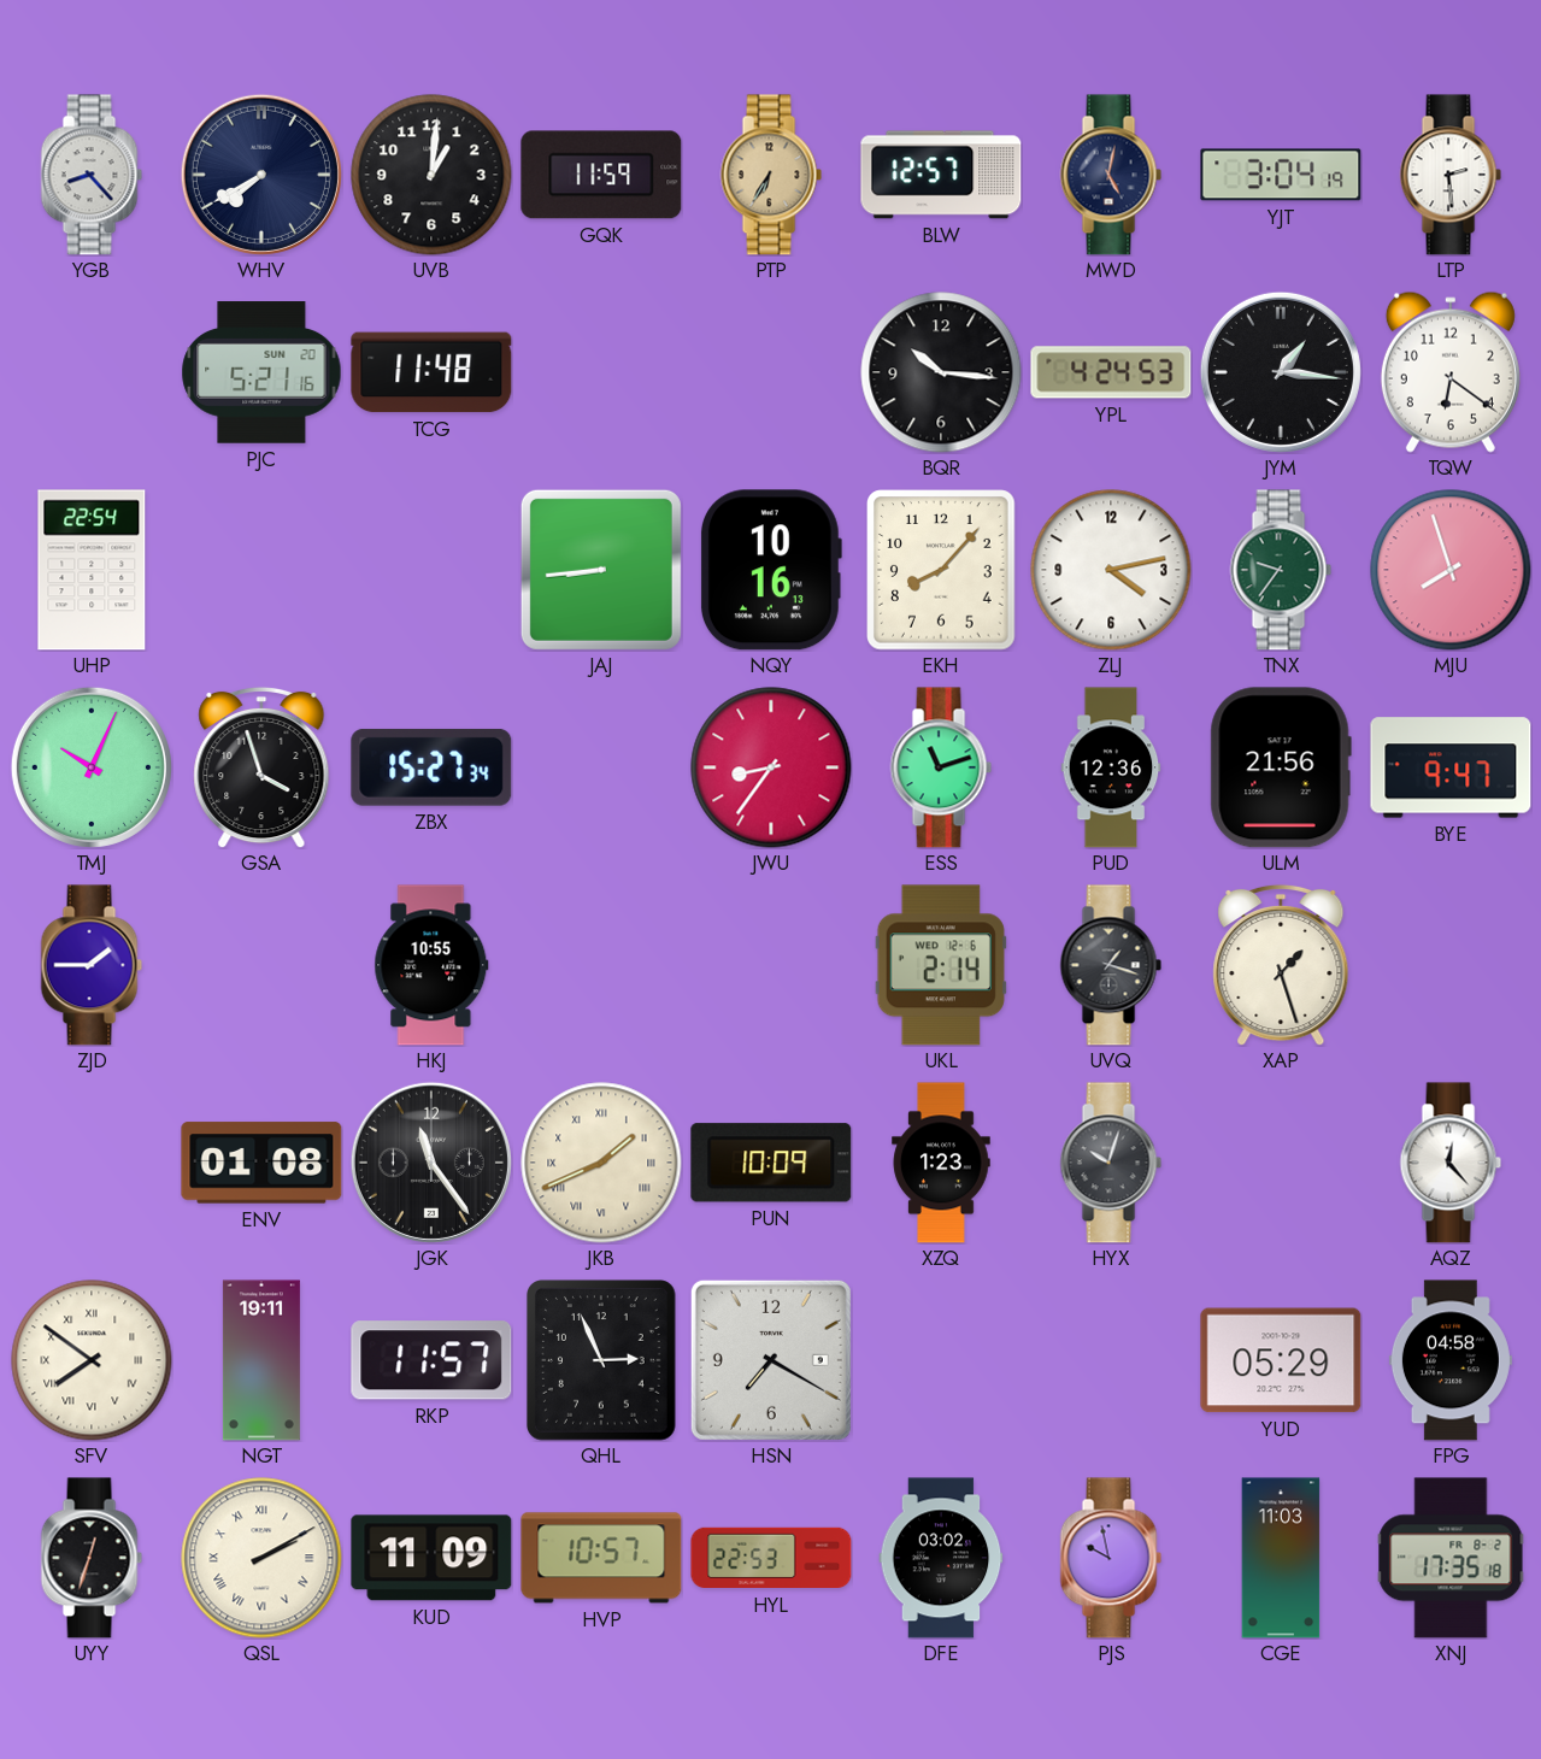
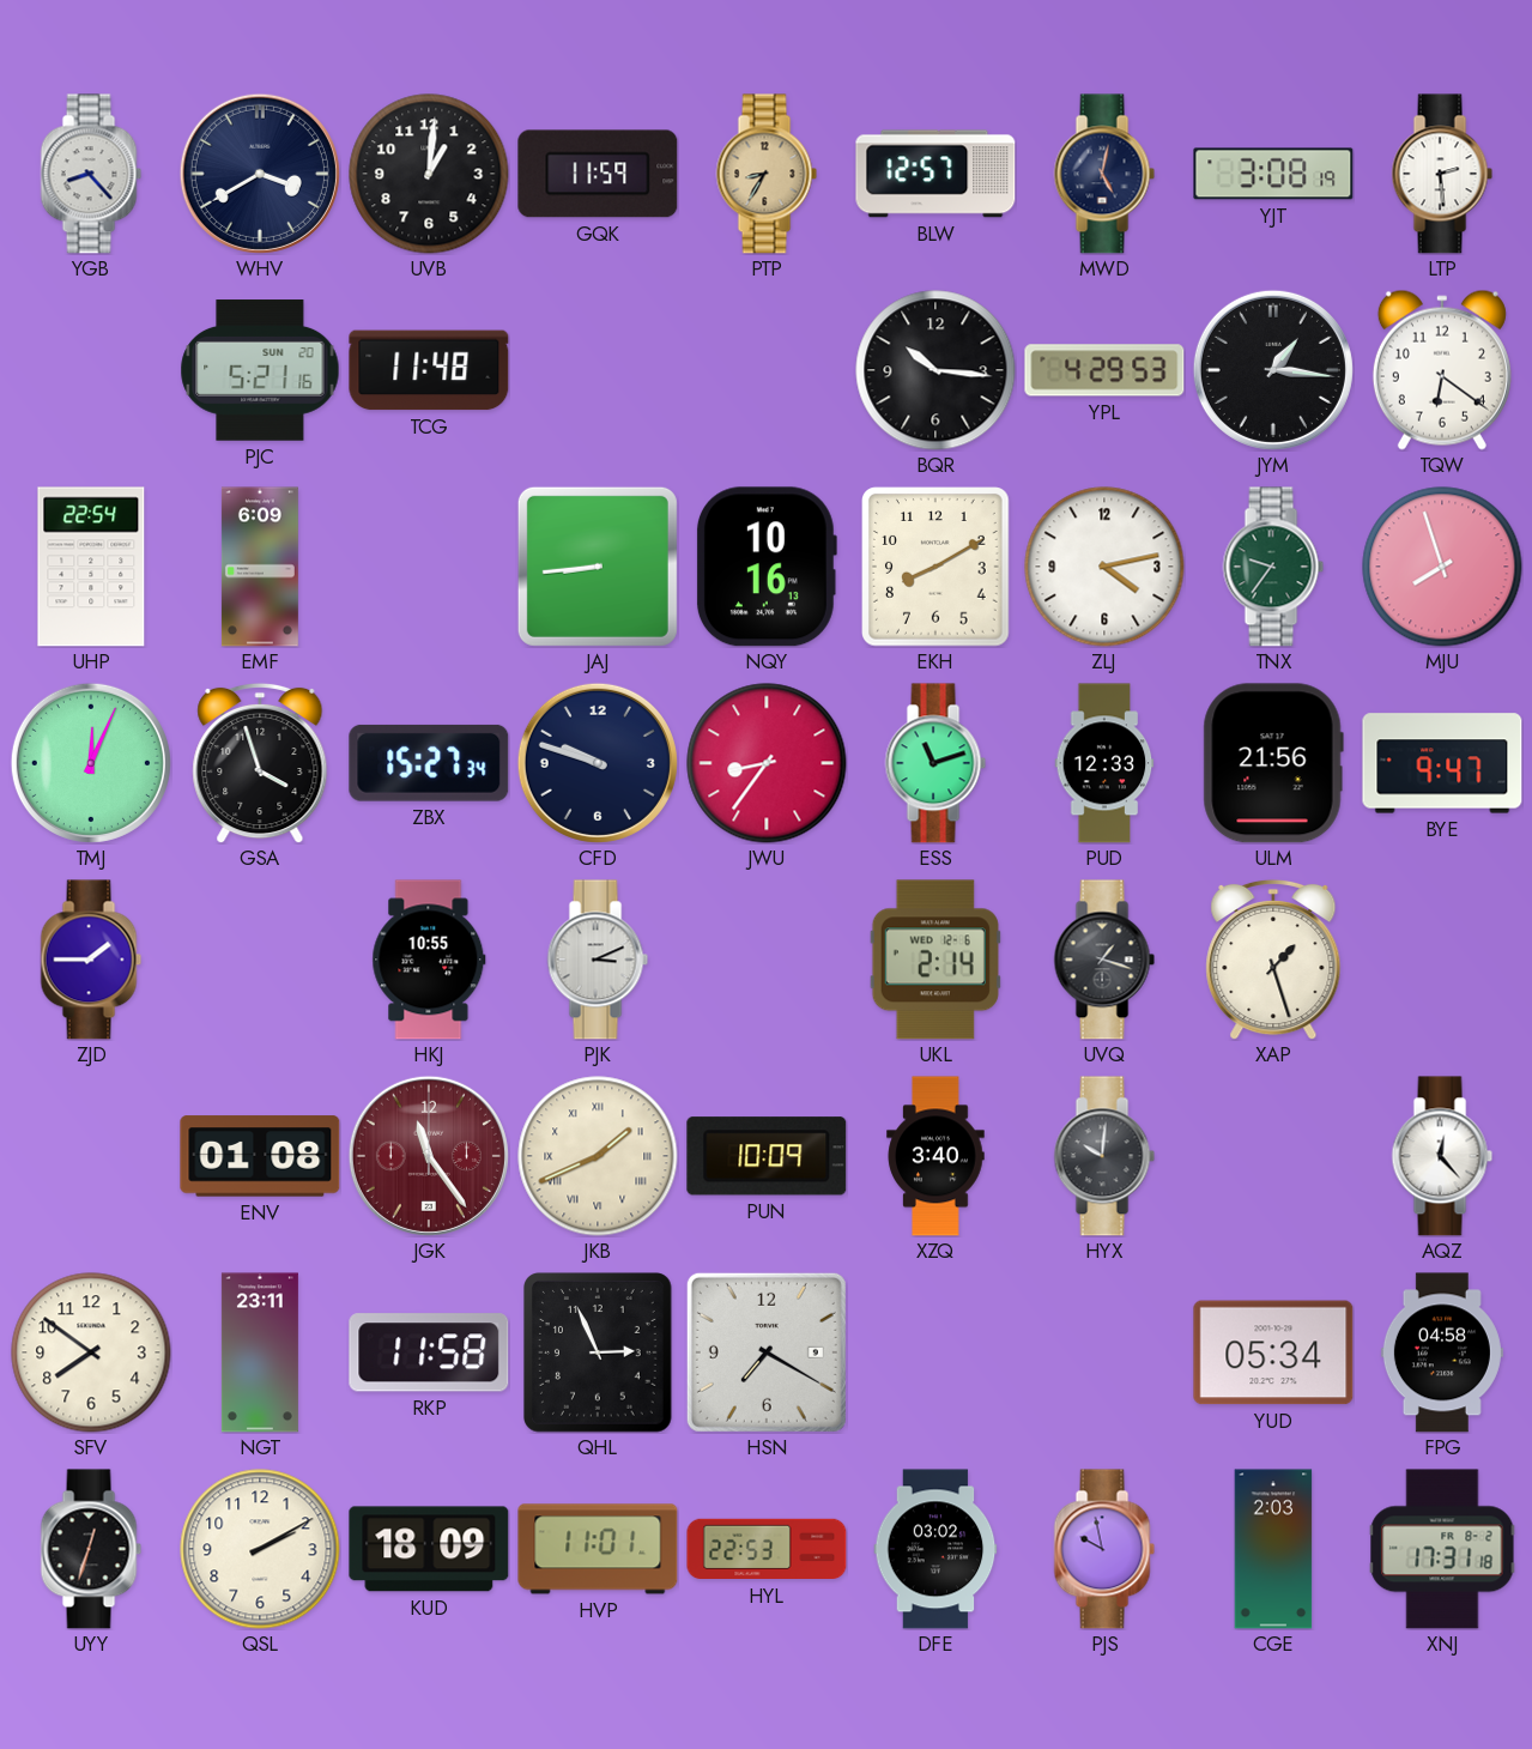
WHV: 7:40 -> 3:40
PTP: 6:35 -> 8:35
YJT: 3:04 -> 3:08
YPL: 4:24 -> 4:29
EMF: none -> 6:09
EKH: 8:07 -> 8:10
TMJ: 10:04 -> 12:04
CFD: none -> 9:48
PUD: 12:36 -> 12:33
PJK: none -> 3:11
JGK dial: black -> burgundy
XZQ: 1:23 -> 3:40
HYX: 10:03 -> 10:01
SFV numerals: Roman -> Arabic
NGT: 19:11 -> 23:11
RKP: 11:57 -> 11:58
YUD: 05:29 -> 05:34
QSL numerals: Roman -> Arabic
KUD: 11:09 -> 18:09
HVP: 10:57 -> 11:01
CGE: 11:03 -> 2:03
XNJ: 17:35 -> 17:31
